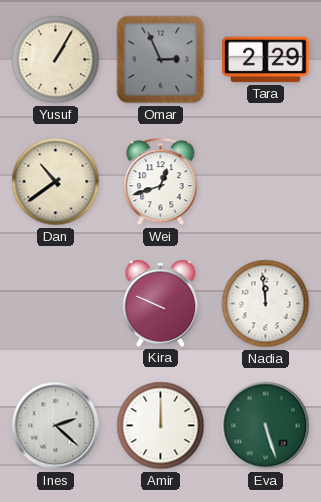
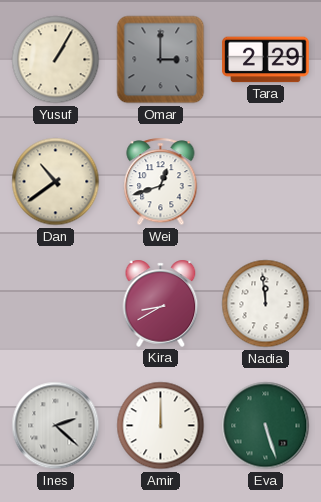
Omar: 2:56 -> 3:00
Kira: 9:49 -> 8:40
